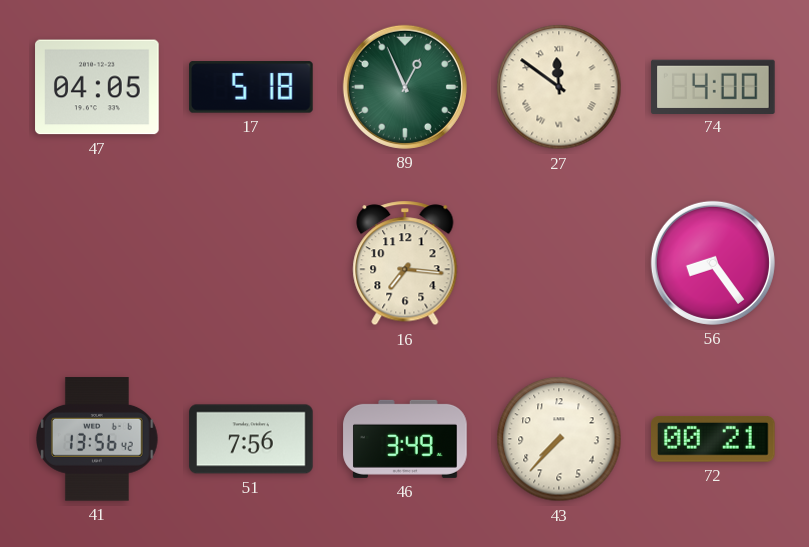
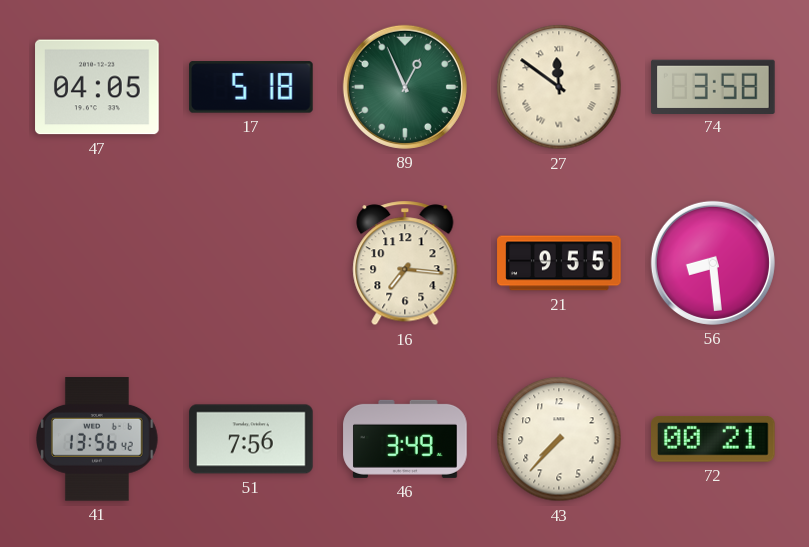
74: 4:00 -> 3:58
21: none -> 9:55
56: 8:24 -> 8:29
